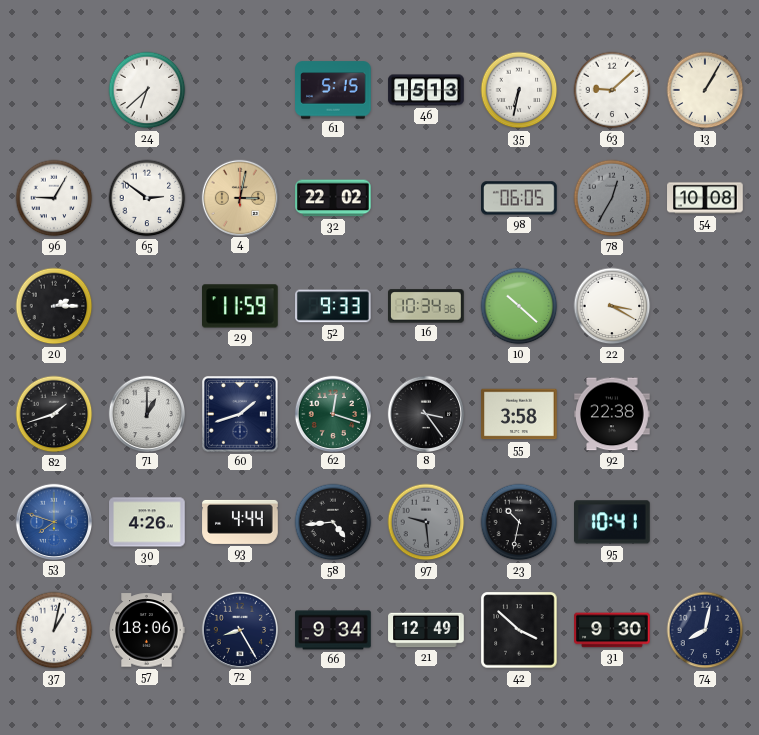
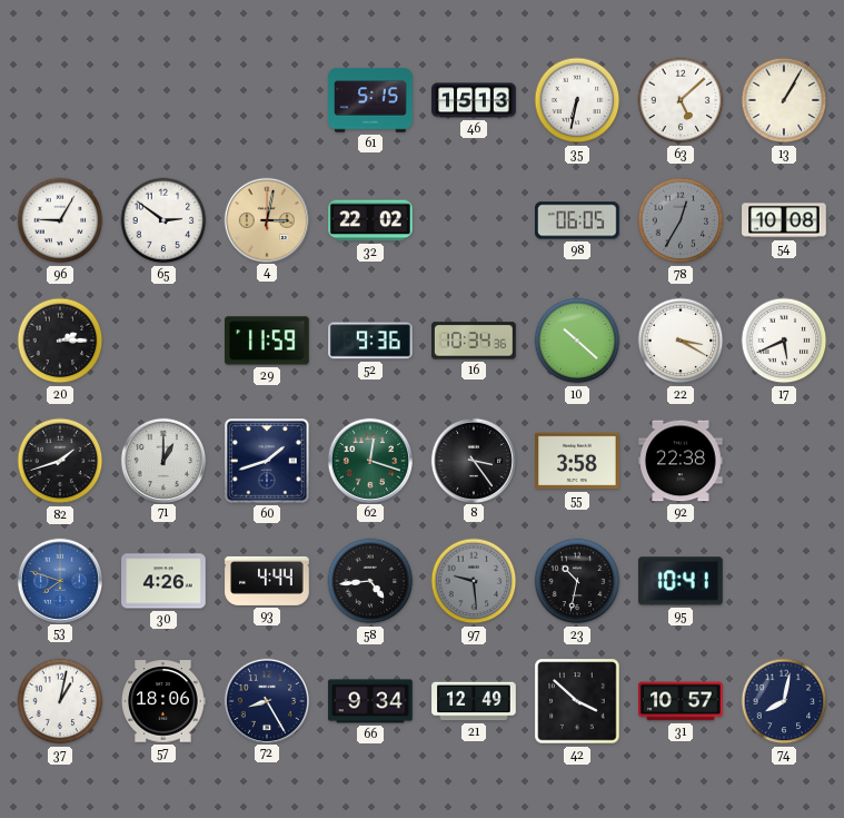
24: 6:38 -> none
63: 9:08 -> 5:08
52: 9:33 -> 9:36
17: none -> 5:41
31: 9:30 -> 10:57
